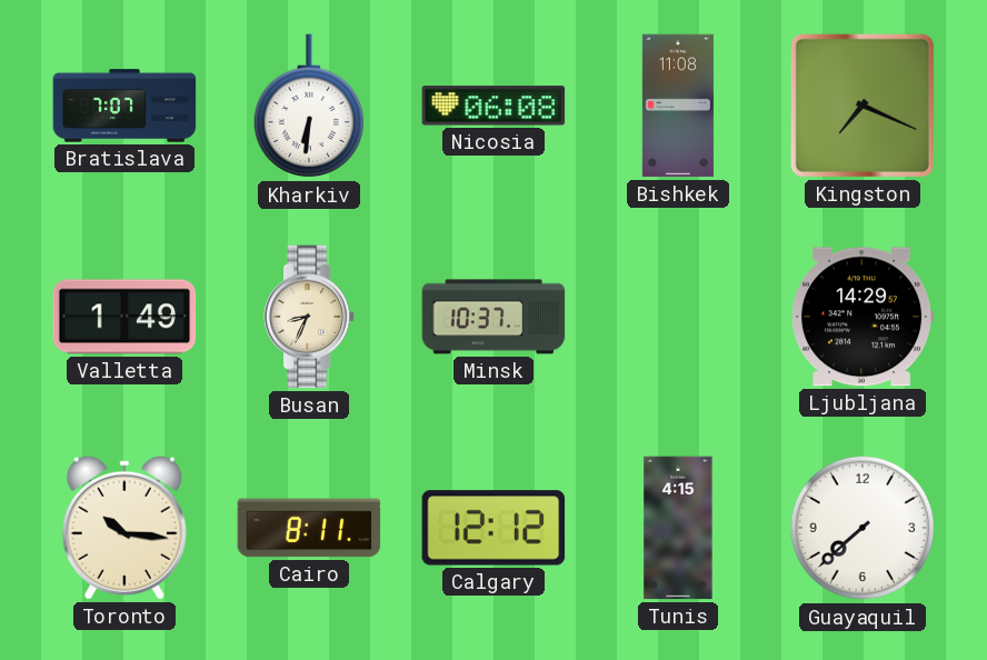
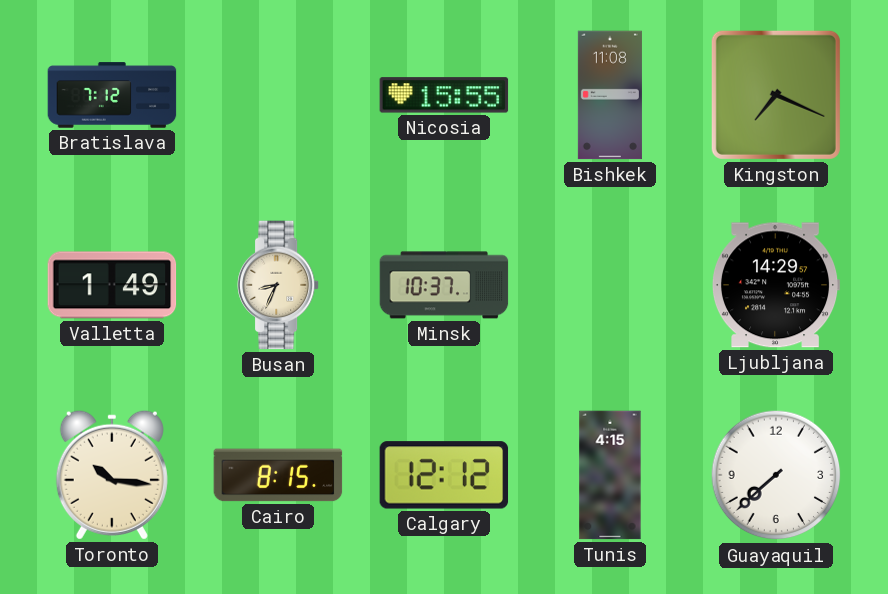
Bratislava: 7:07 -> 7:12
Kharkiv: 6:31 -> none
Nicosia: 06:08 -> 15:55
Cairo: 8:11 -> 8:15
